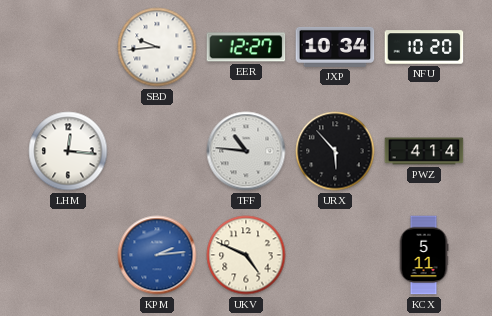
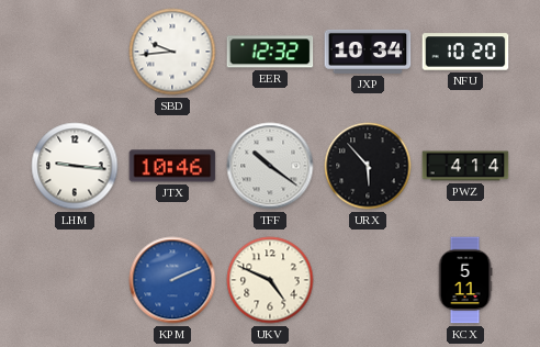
EER: 12:27 -> 12:32
LHM: 12:16 -> 9:16
JTX: none -> 10:46
TFF: 10:46 -> 10:21
KPM: 2:14 -> 2:11
